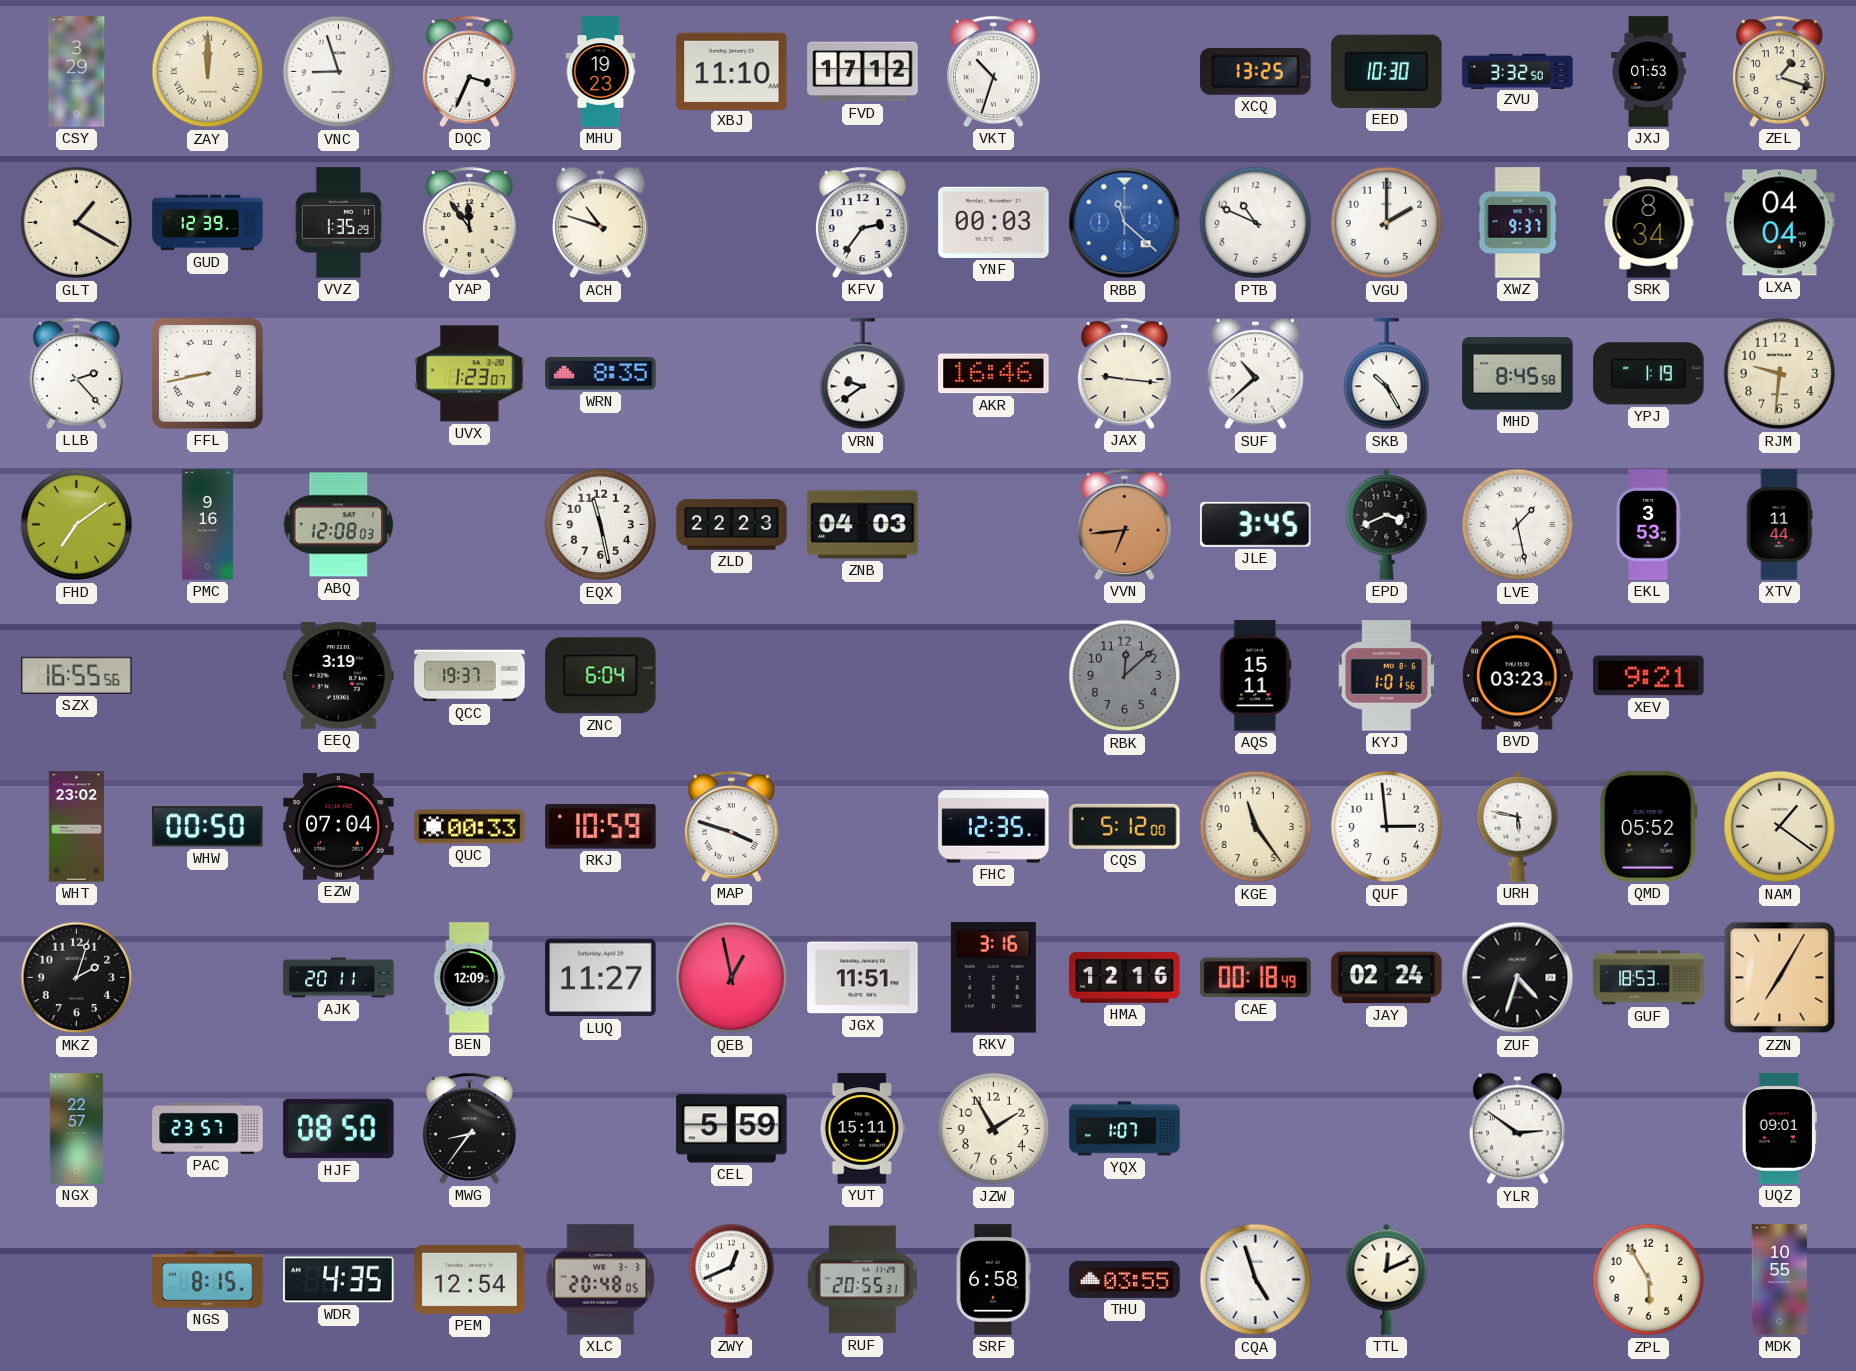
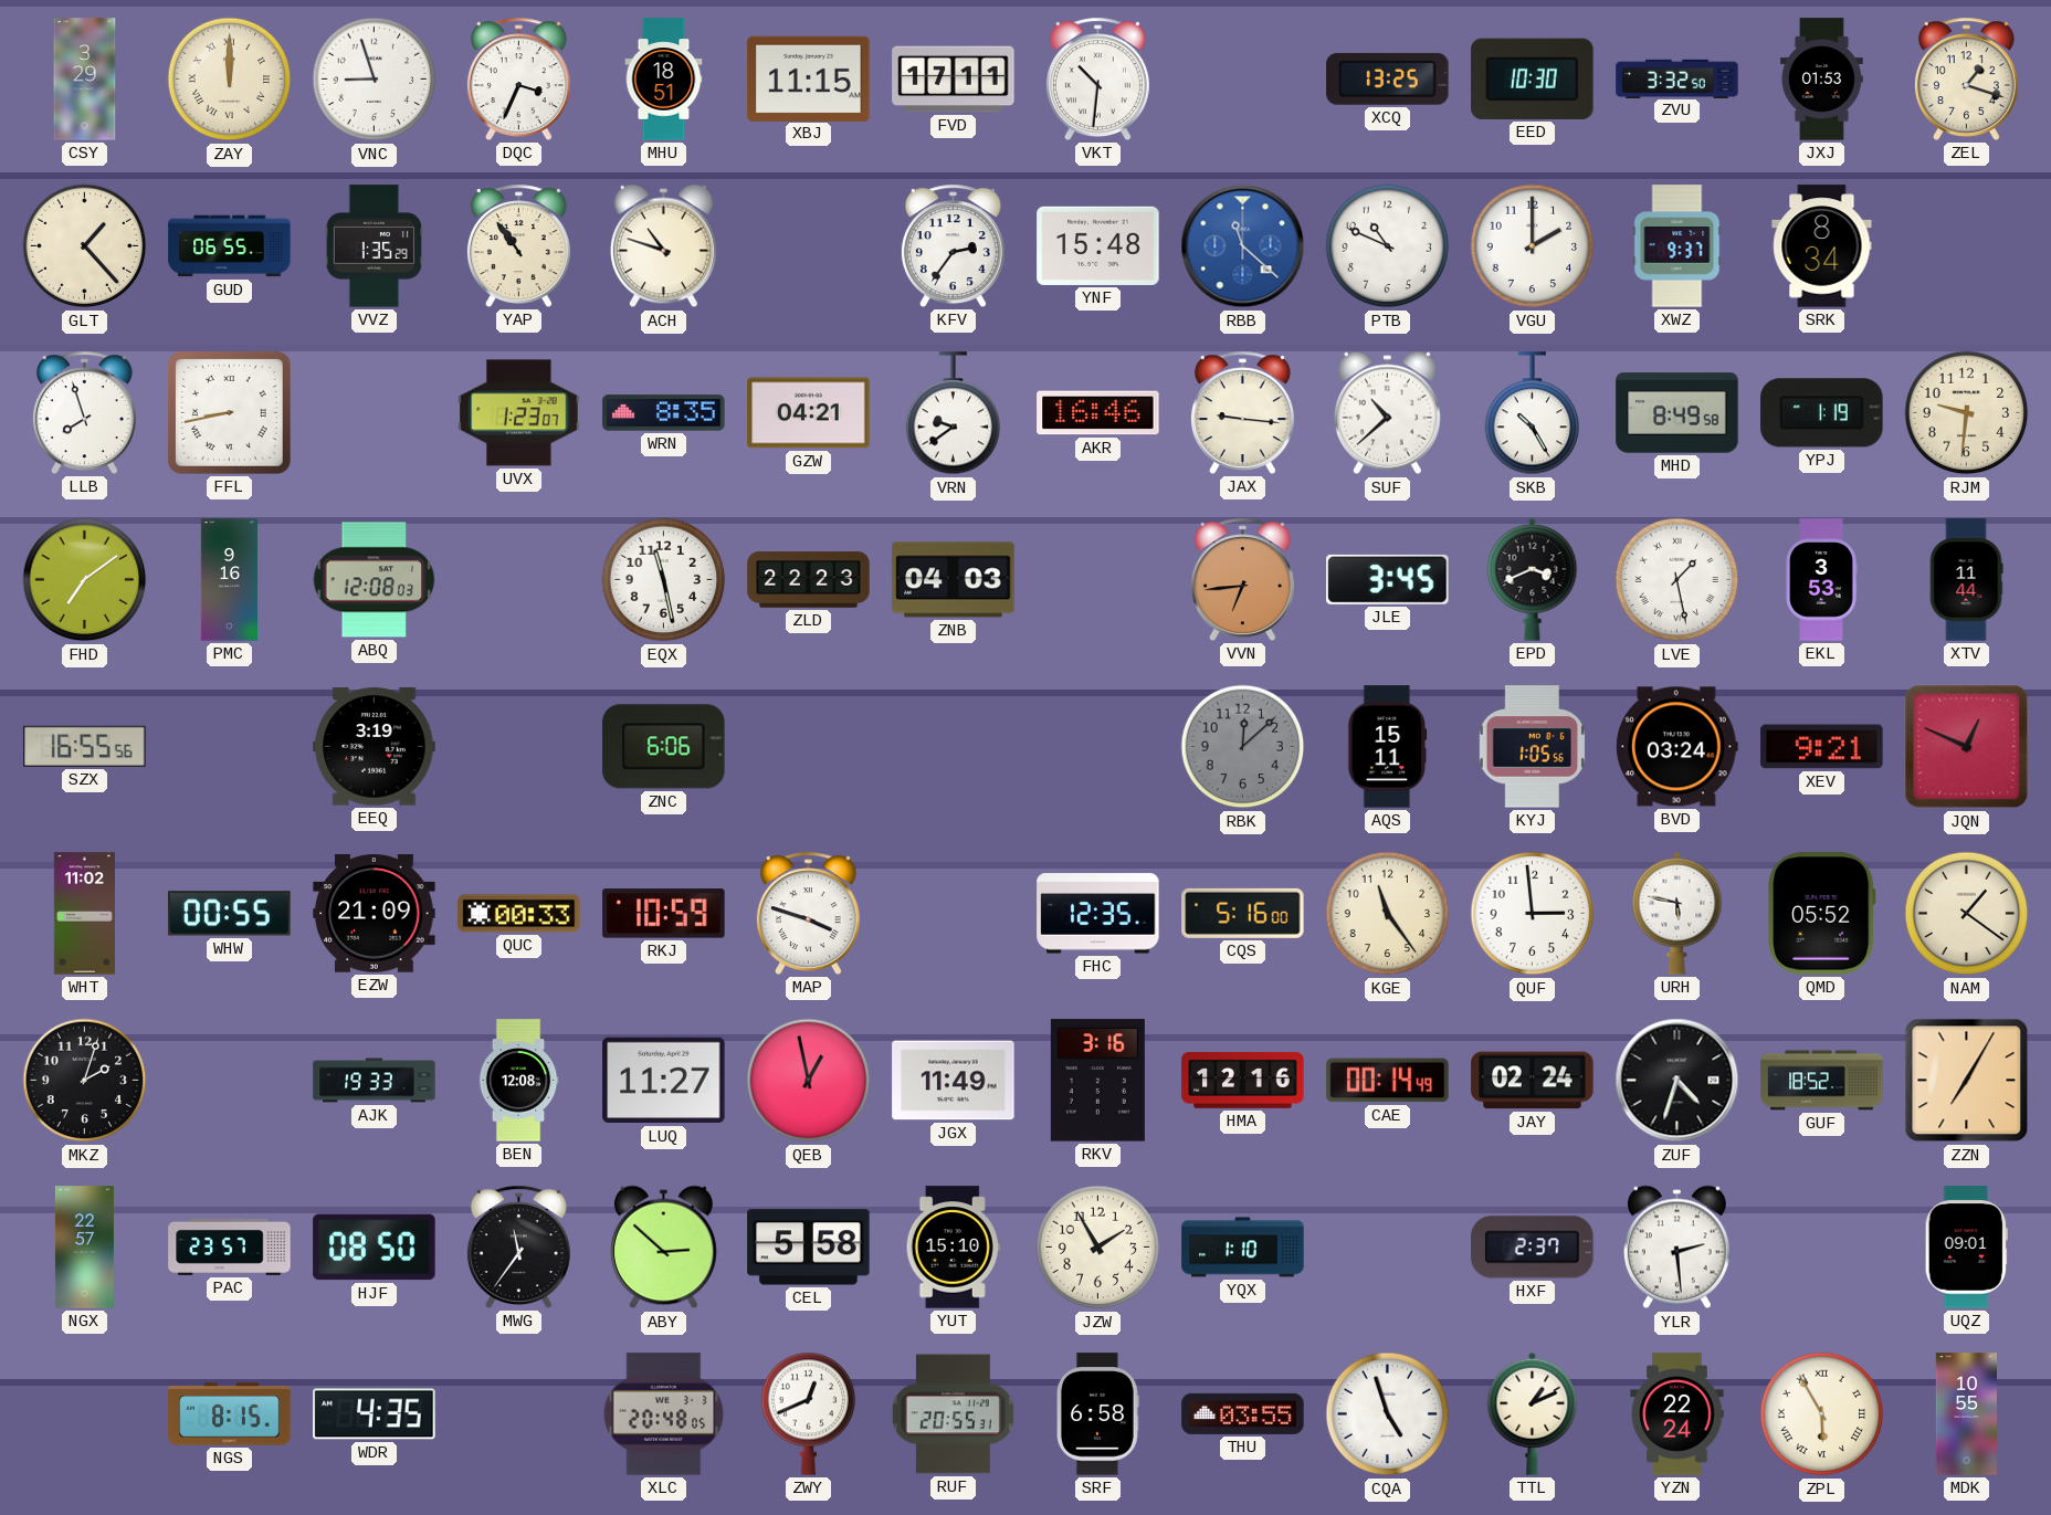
MHU: 19:23 -> 18:51
XBJ: 11:10 -> 11:15
FVD: 17:12 -> 17:11
VKT: 10:33 -> 10:31
GLT: 1:20 -> 1:23
GUD: 12:39 -> 06:55
YAP: 11:54 -> 10:54
YNF: 00:03 -> 15:48
LXA: 04:04 -> none
LLB: 2:23 -> 7:57
GZW: none -> 04:21
MHD: 8:45 -> 8:49
QCC: 19:37 -> none
ZNC: 6:04 -> 6:06
KYJ: 1:01 -> 1:05
BVD: 03:23 -> 03:24
JQN: none -> 12:49
WHT: 23:02 -> 11:02
WHW: 00:50 -> 00:55
EZW: 07:04 -> 21:09
CQS: 5:12 -> 5:16
AJK: 20:11 -> 19:33
BEN: 12:09 -> 12:08
JGX: 11:51 -> 11:49
CAE: 00:18 -> 00:14
GUF: 18:53 -> 18:52
MWG: 8:36 -> 11:36
ABY: none -> 2:52
CEL: 5:59 -> 5:58
YUT: 15:11 -> 15:10
YQX: 1:07 -> 1:10
HXF: none -> 2:37
YLR: 2:51 -> 2:29
PEM: 12:54 -> none
TTL: 12:11 -> 1:11
YZN: none -> 22:24
ZPL numerals: Arabic -> Roman
